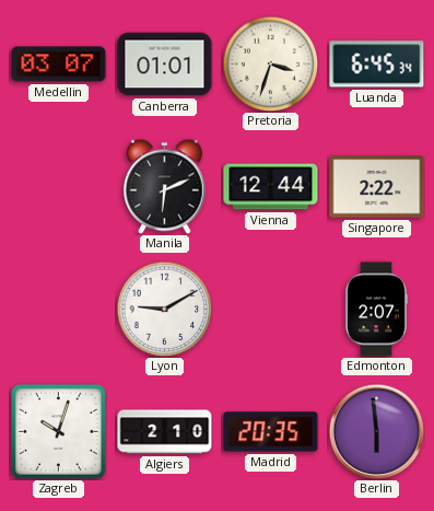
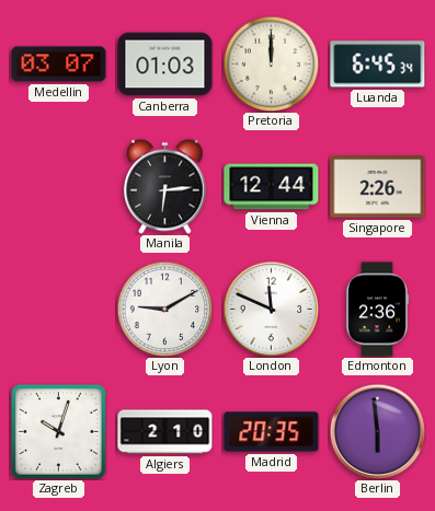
Canberra: 01:01 -> 01:03
Pretoria: 3:33 -> 12:00
Manila: 6:11 -> 6:14
Singapore: 2:22 -> 2:26
London: none -> 11:49
Edmonton: 2:07 -> 2:36
